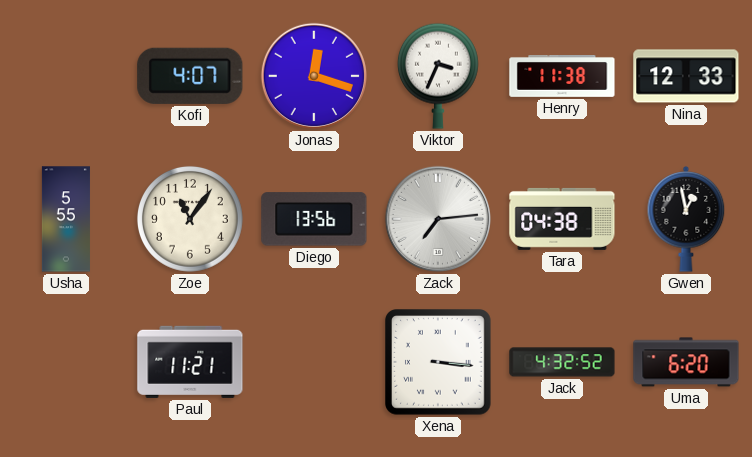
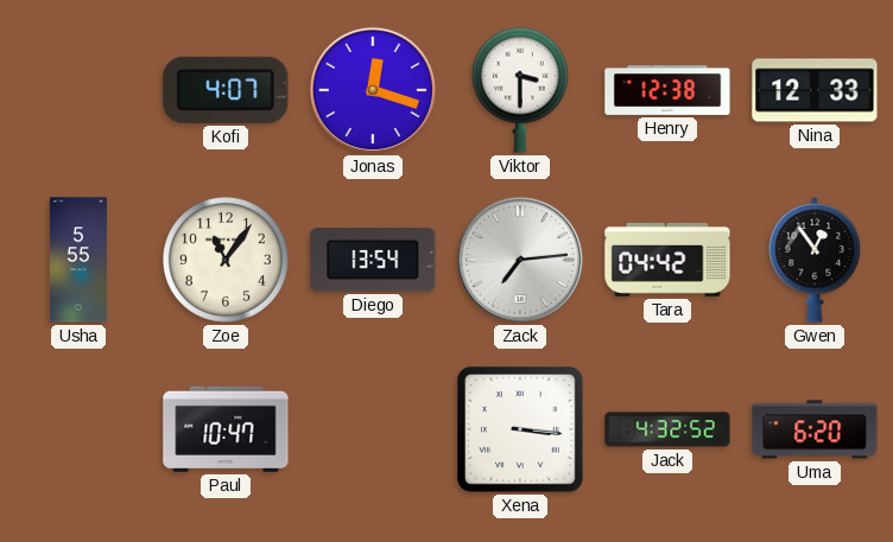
Viktor: 3:34 -> 3:30
Henry: 11:38 -> 12:38
Diego: 13:56 -> 13:54
Tara: 04:38 -> 04:42
Gwen: 12:58 -> 12:54
Paul: 11:21 -> 10:47
